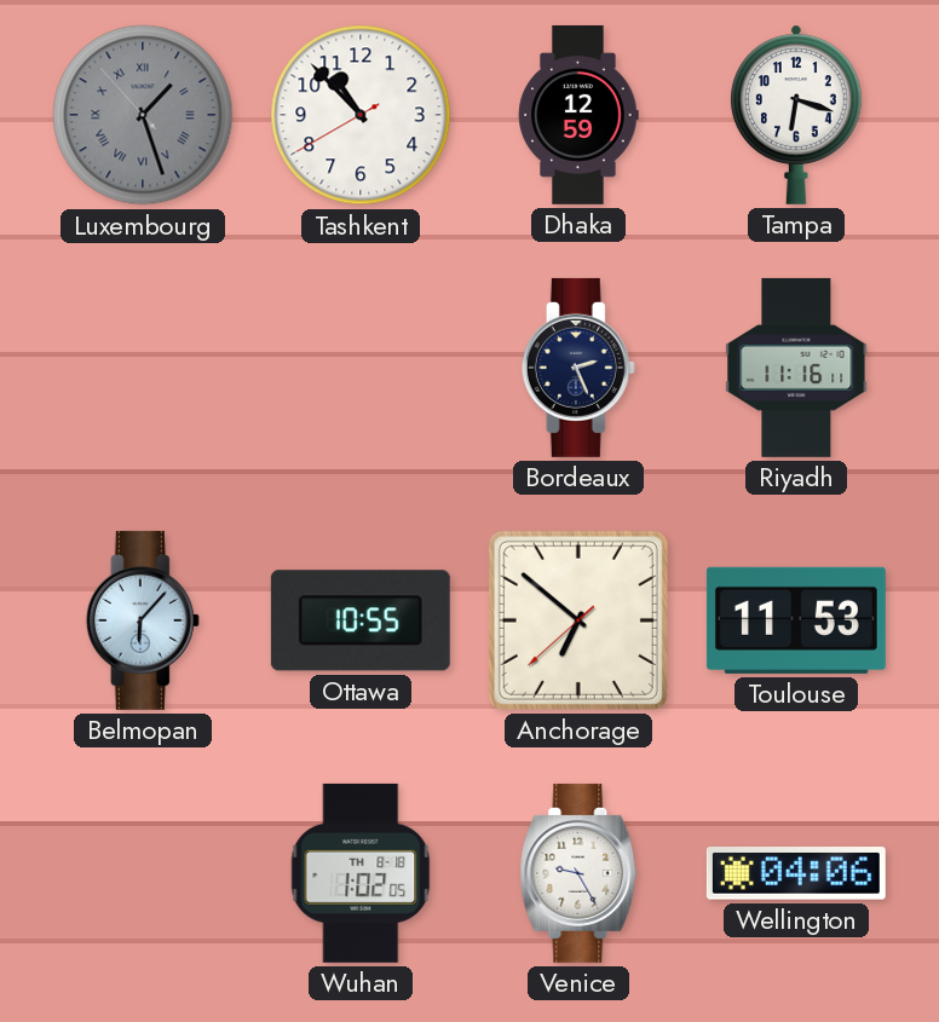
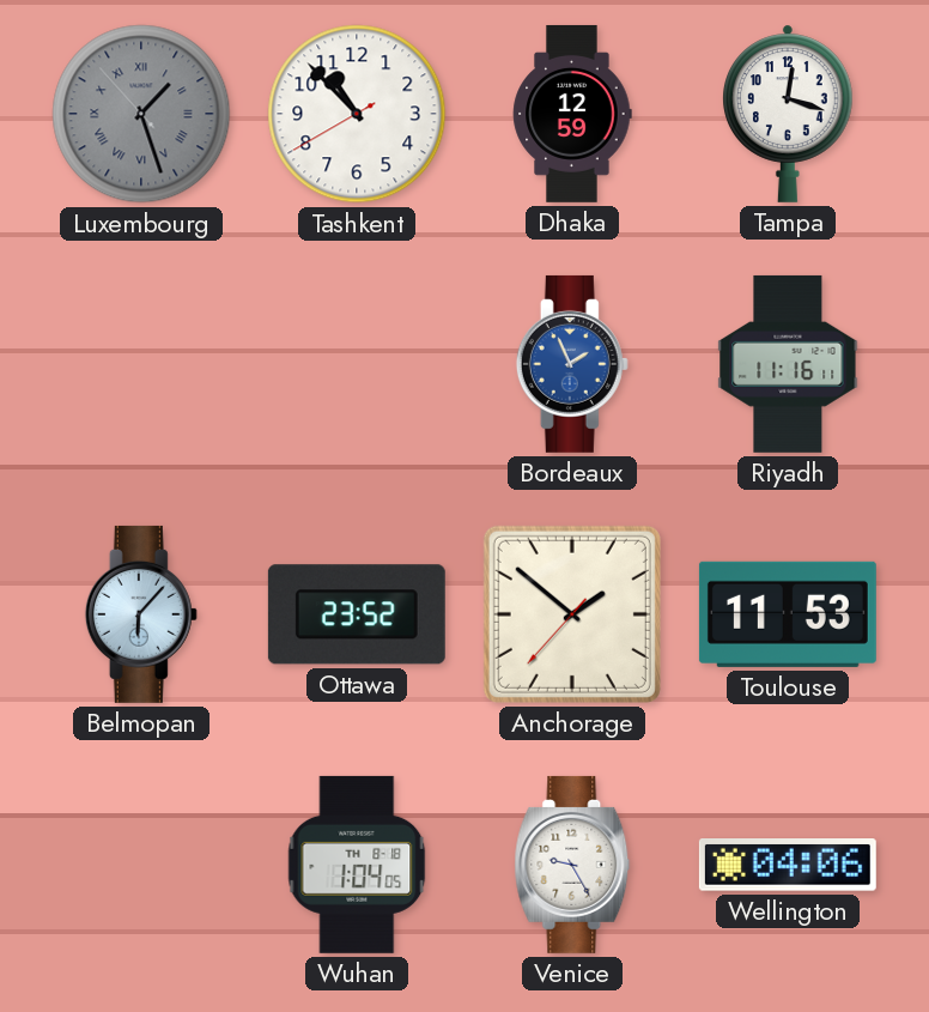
Tampa: 6:18 -> 12:18
Bordeaux: 2:26 -> 1:56
Bordeaux dial: navy -> blue
Ottawa: 10:55 -> 23:52
Anchorage: 6:51 -> 1:51
Wuhan: 1:02 -> 1:04
